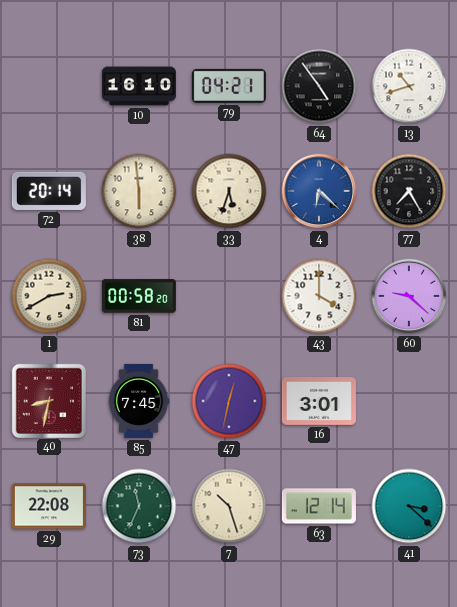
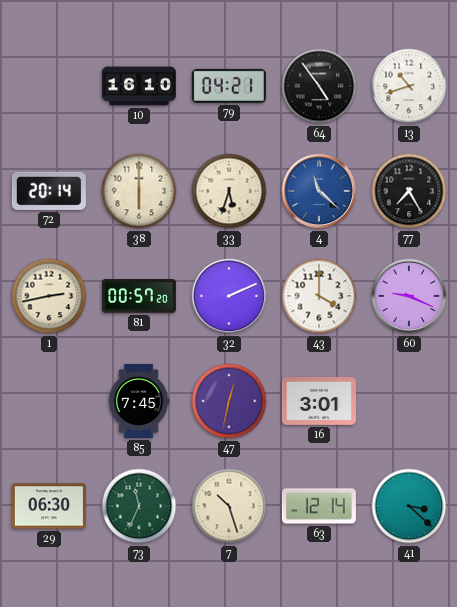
38: 5:59 -> 6:00
4: 6:22 -> 11:22
1: 2:40 -> 2:43
81: 00:58 -> 00:57
32: none -> 2:11
60: 9:22 -> 9:19
40: 8:32 -> none
29: 22:08 -> 06:30
